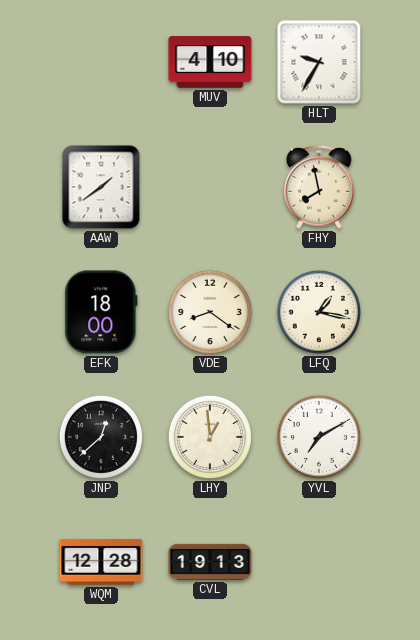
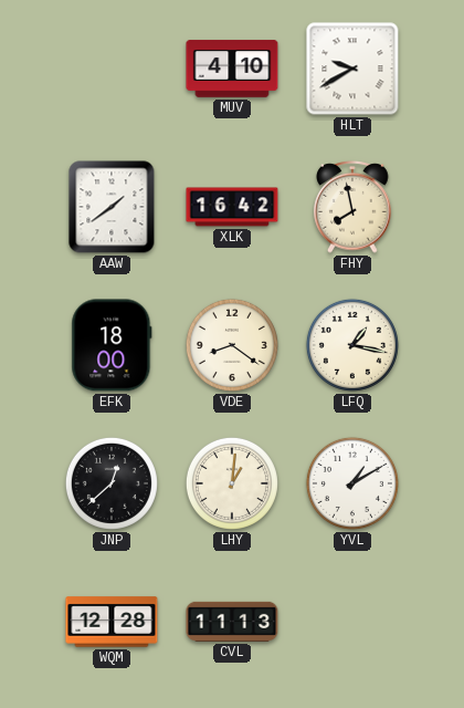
HLT: 9:35 -> 9:40
XLK: none -> 16:42
LHY: 12:59 -> 1:01
YVL: 7:10 -> 1:10
CVL: 19:13 -> 11:13
